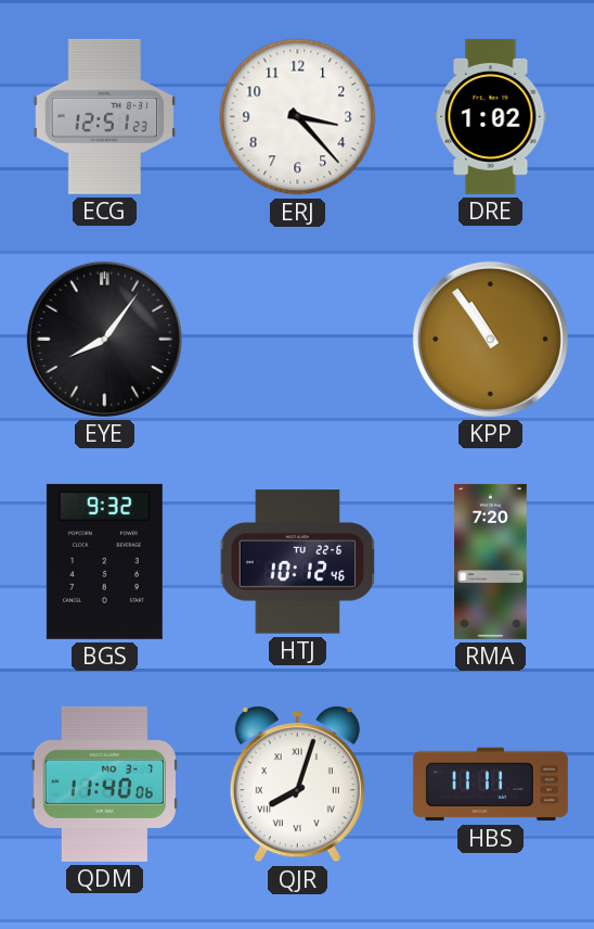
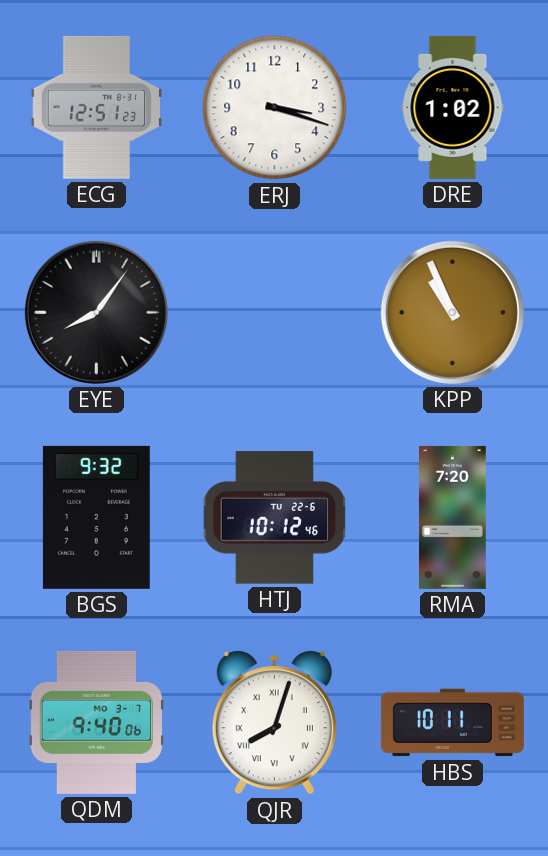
ERJ: 3:23 -> 3:18
KPP: 10:54 -> 10:56
QDM: 11:40 -> 9:40
HBS: 11:11 -> 10:11
